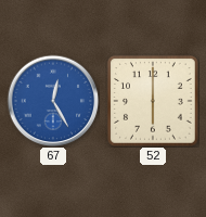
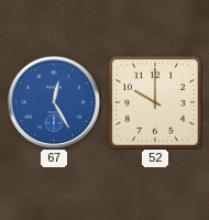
52: 6:00 -> 10:00
